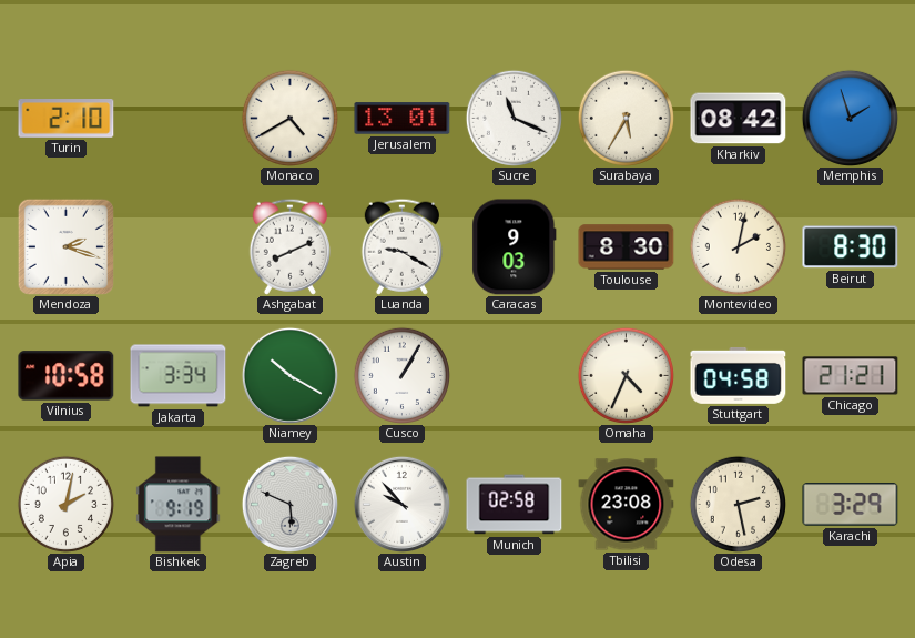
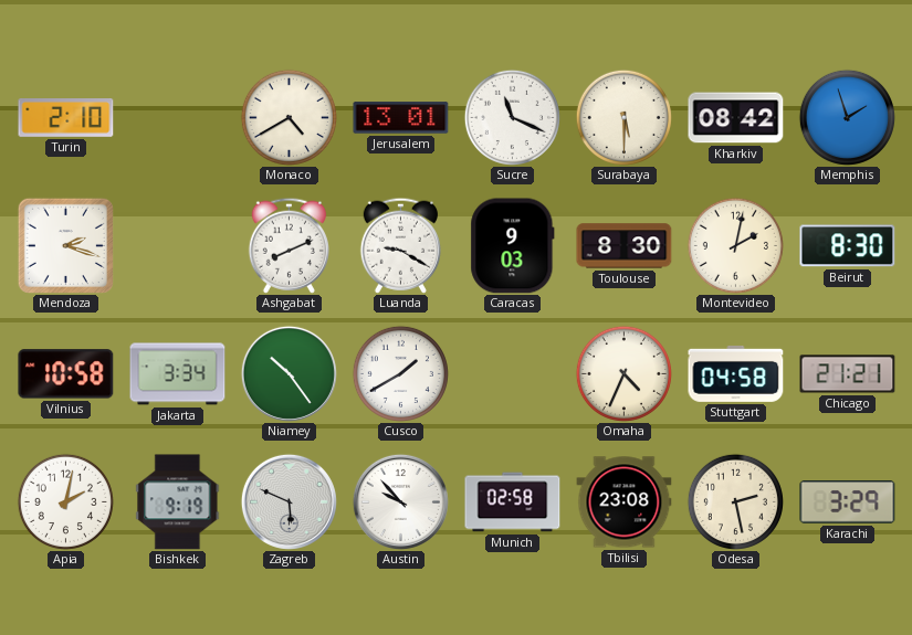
Surabaya: 5:35 -> 5:30
Niamey: 10:20 -> 10:24
Cusco: 1:05 -> 1:40
